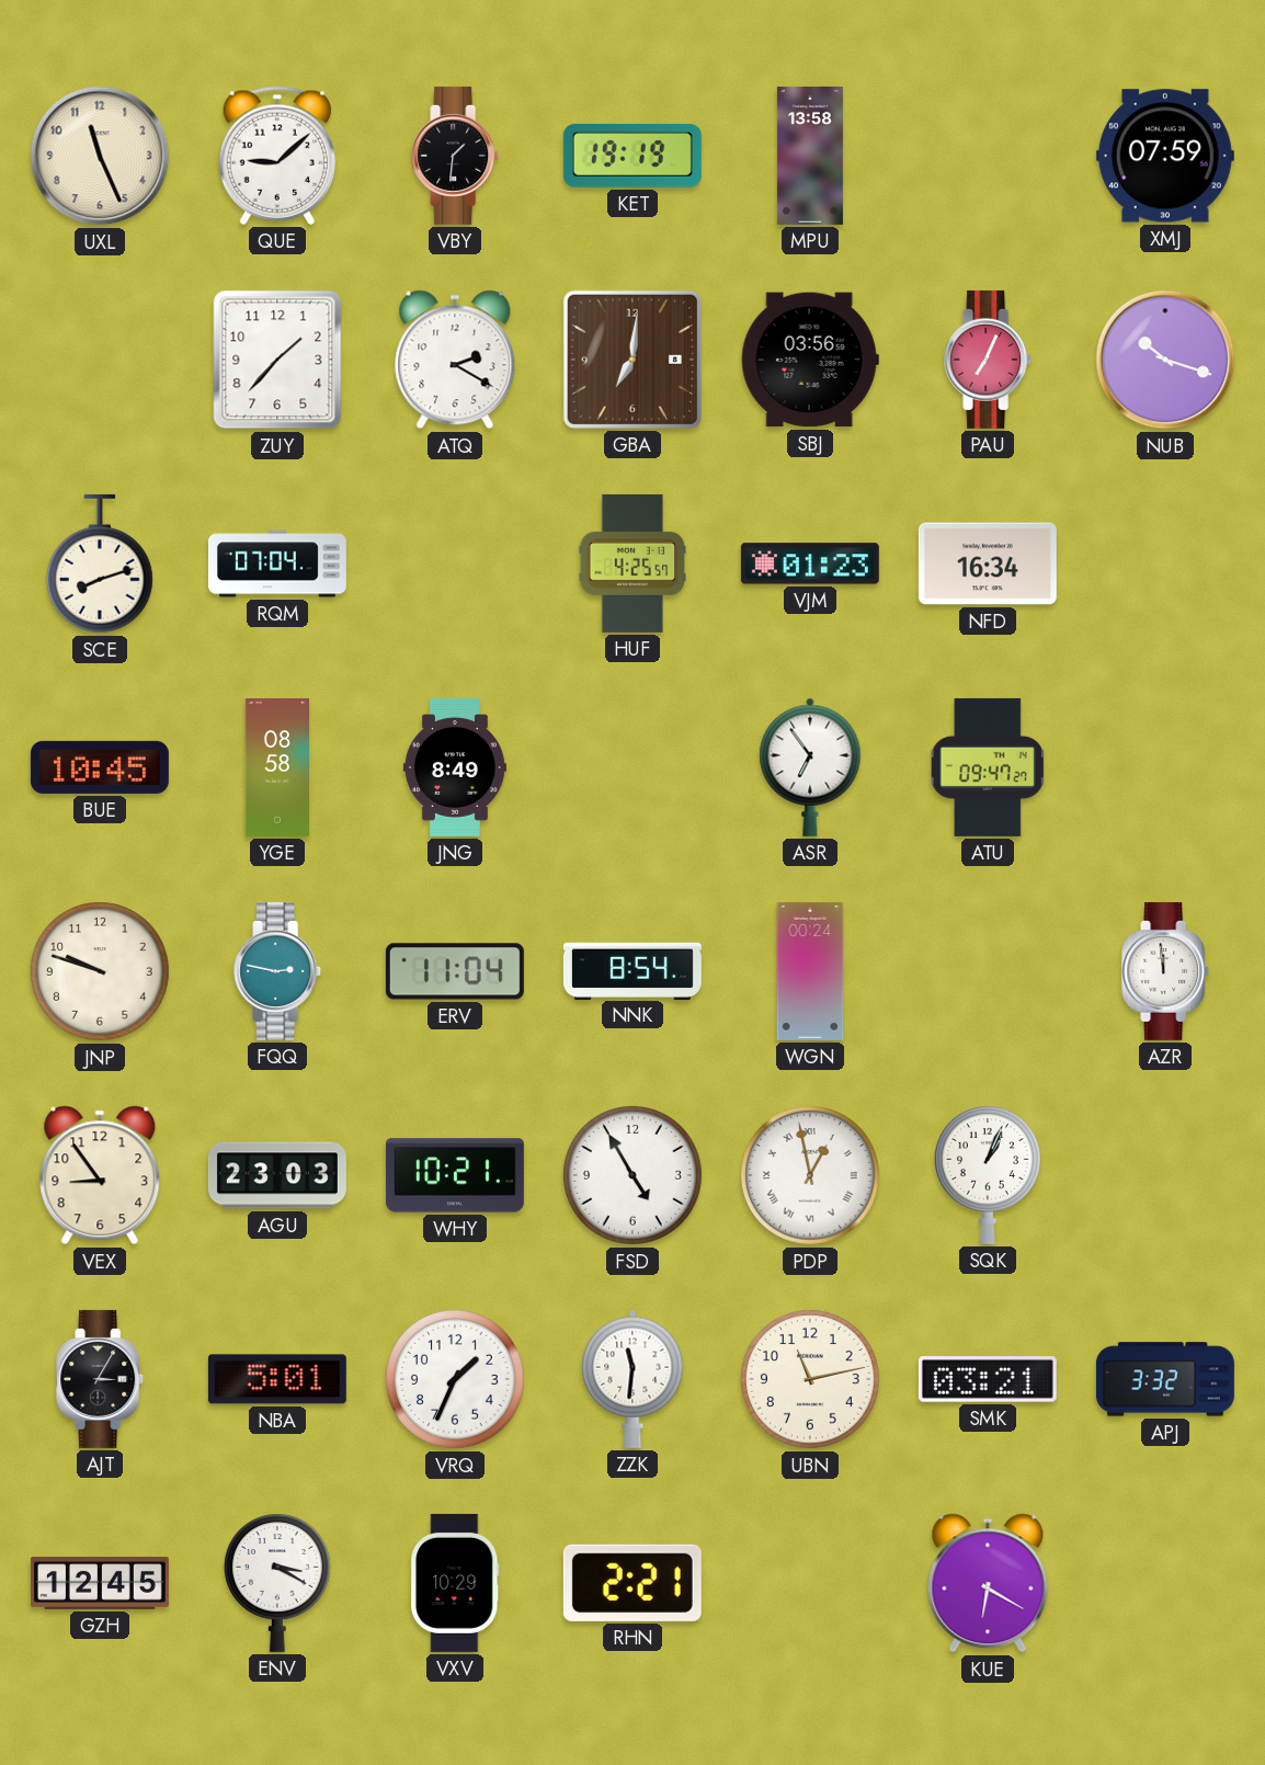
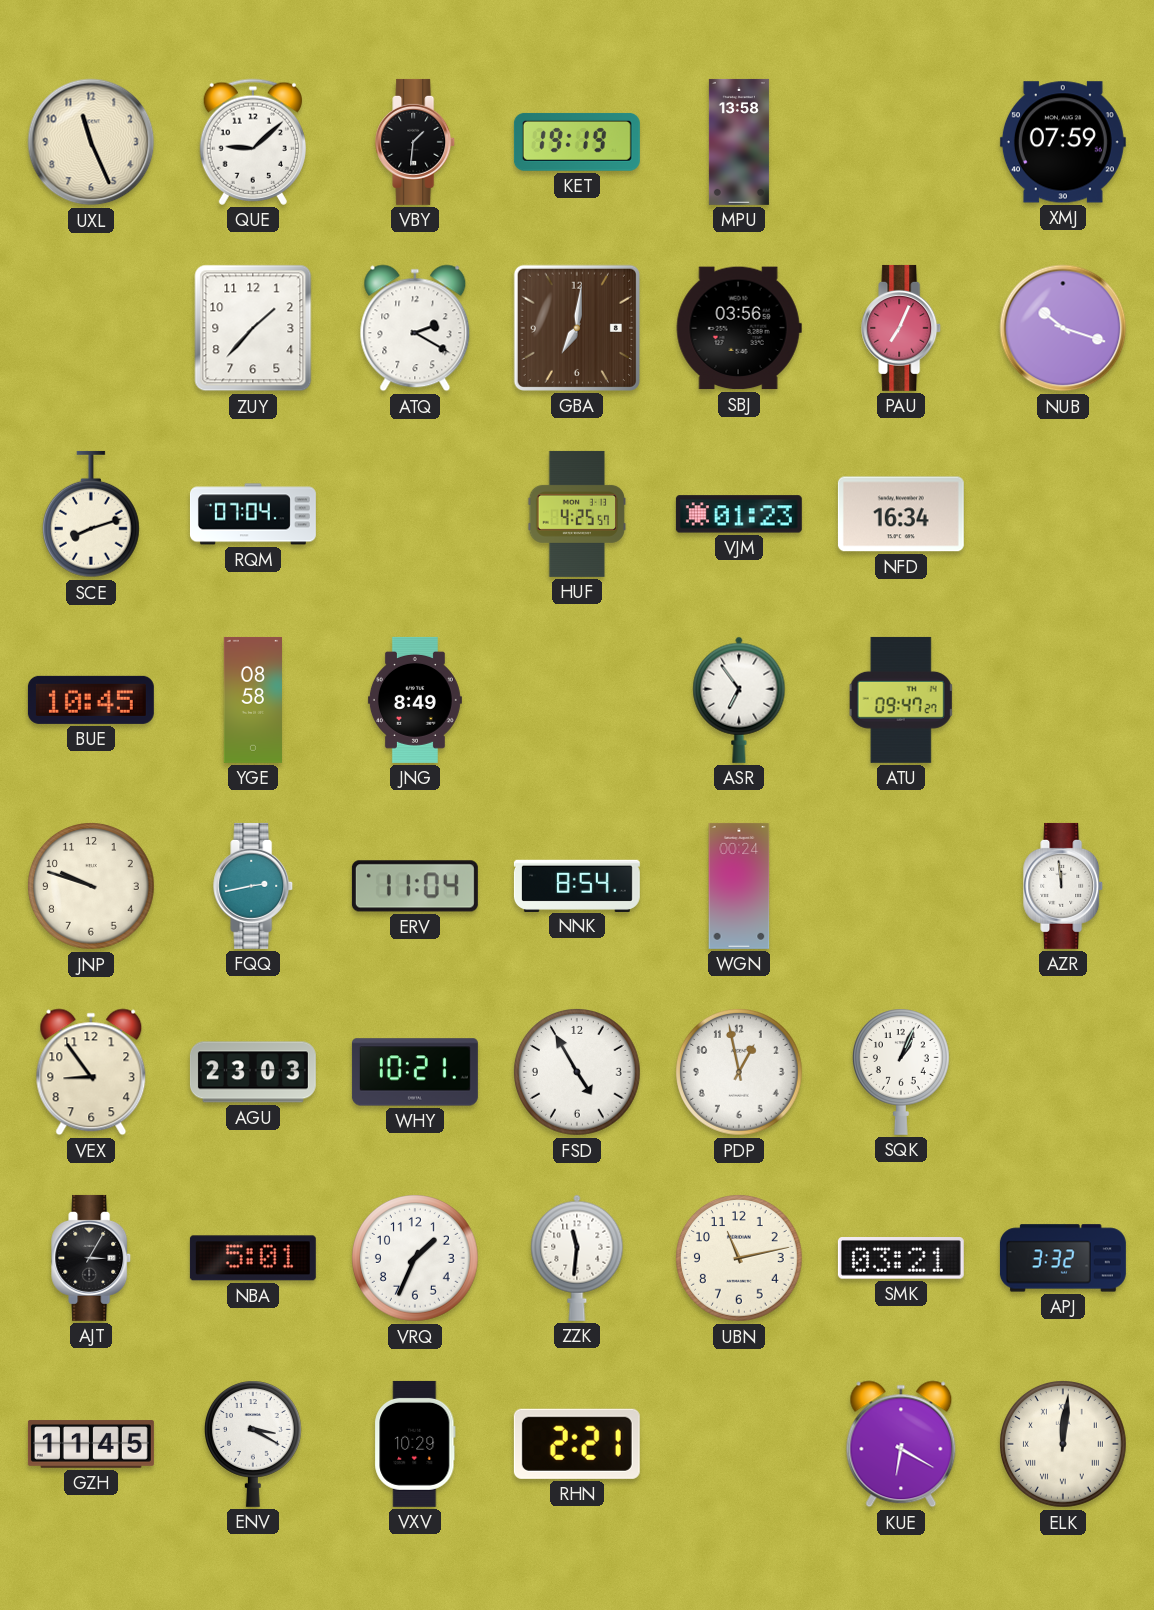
FQQ: 2:47 -> 2:43
PDP numerals: Roman -> Arabic
GZH: 12:45 -> 11:45
ELK: none -> 12:01
